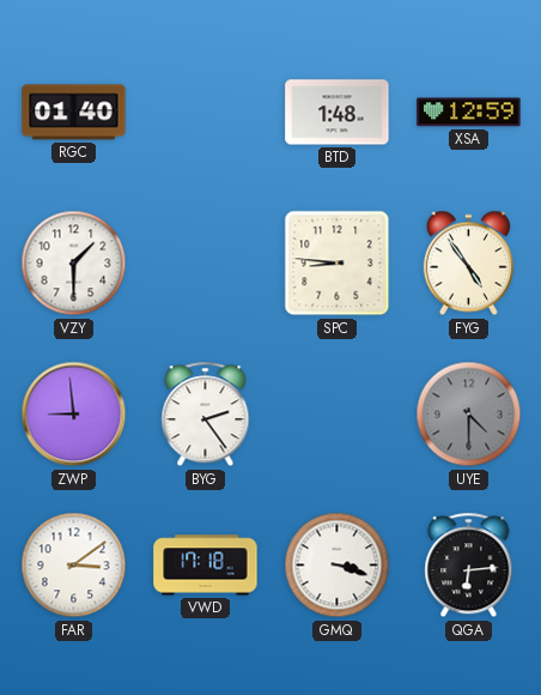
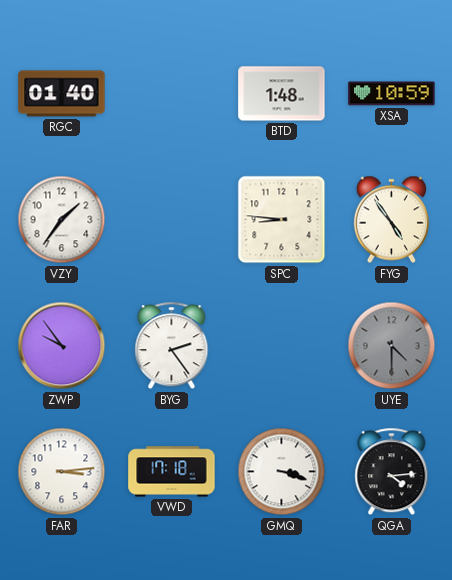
XSA: 12:59 -> 10:59
VZY: 1:30 -> 1:36
ZWP: 8:59 -> 9:54
FAR: 3:09 -> 3:14
QGA: 6:14 -> 4:14
